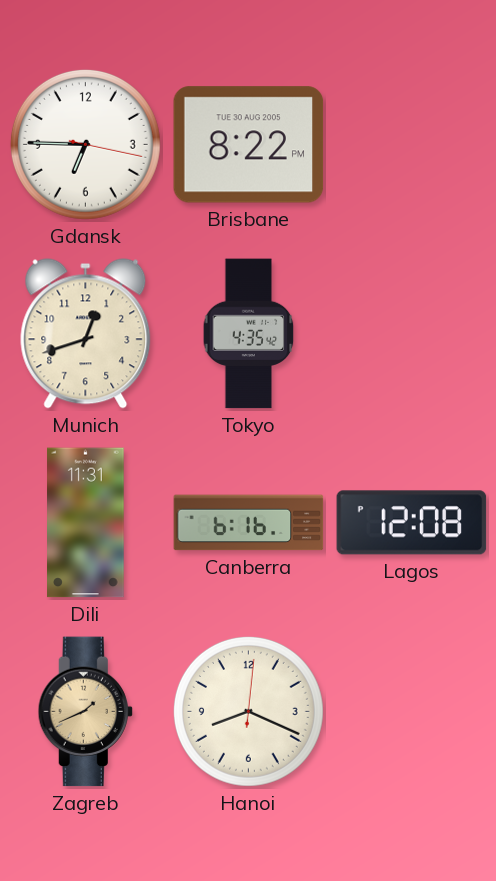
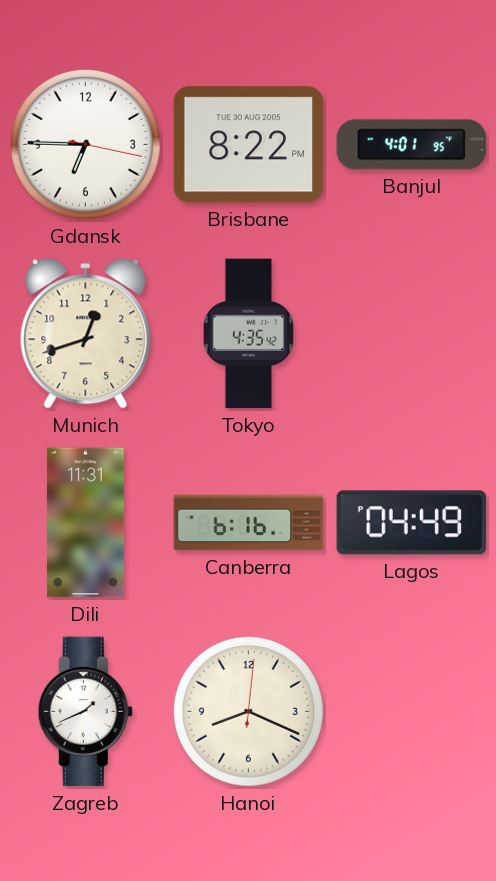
Banjul: none -> 4:01
Lagos: 12:08 -> 04:49
Zagreb dial: champagne -> white
